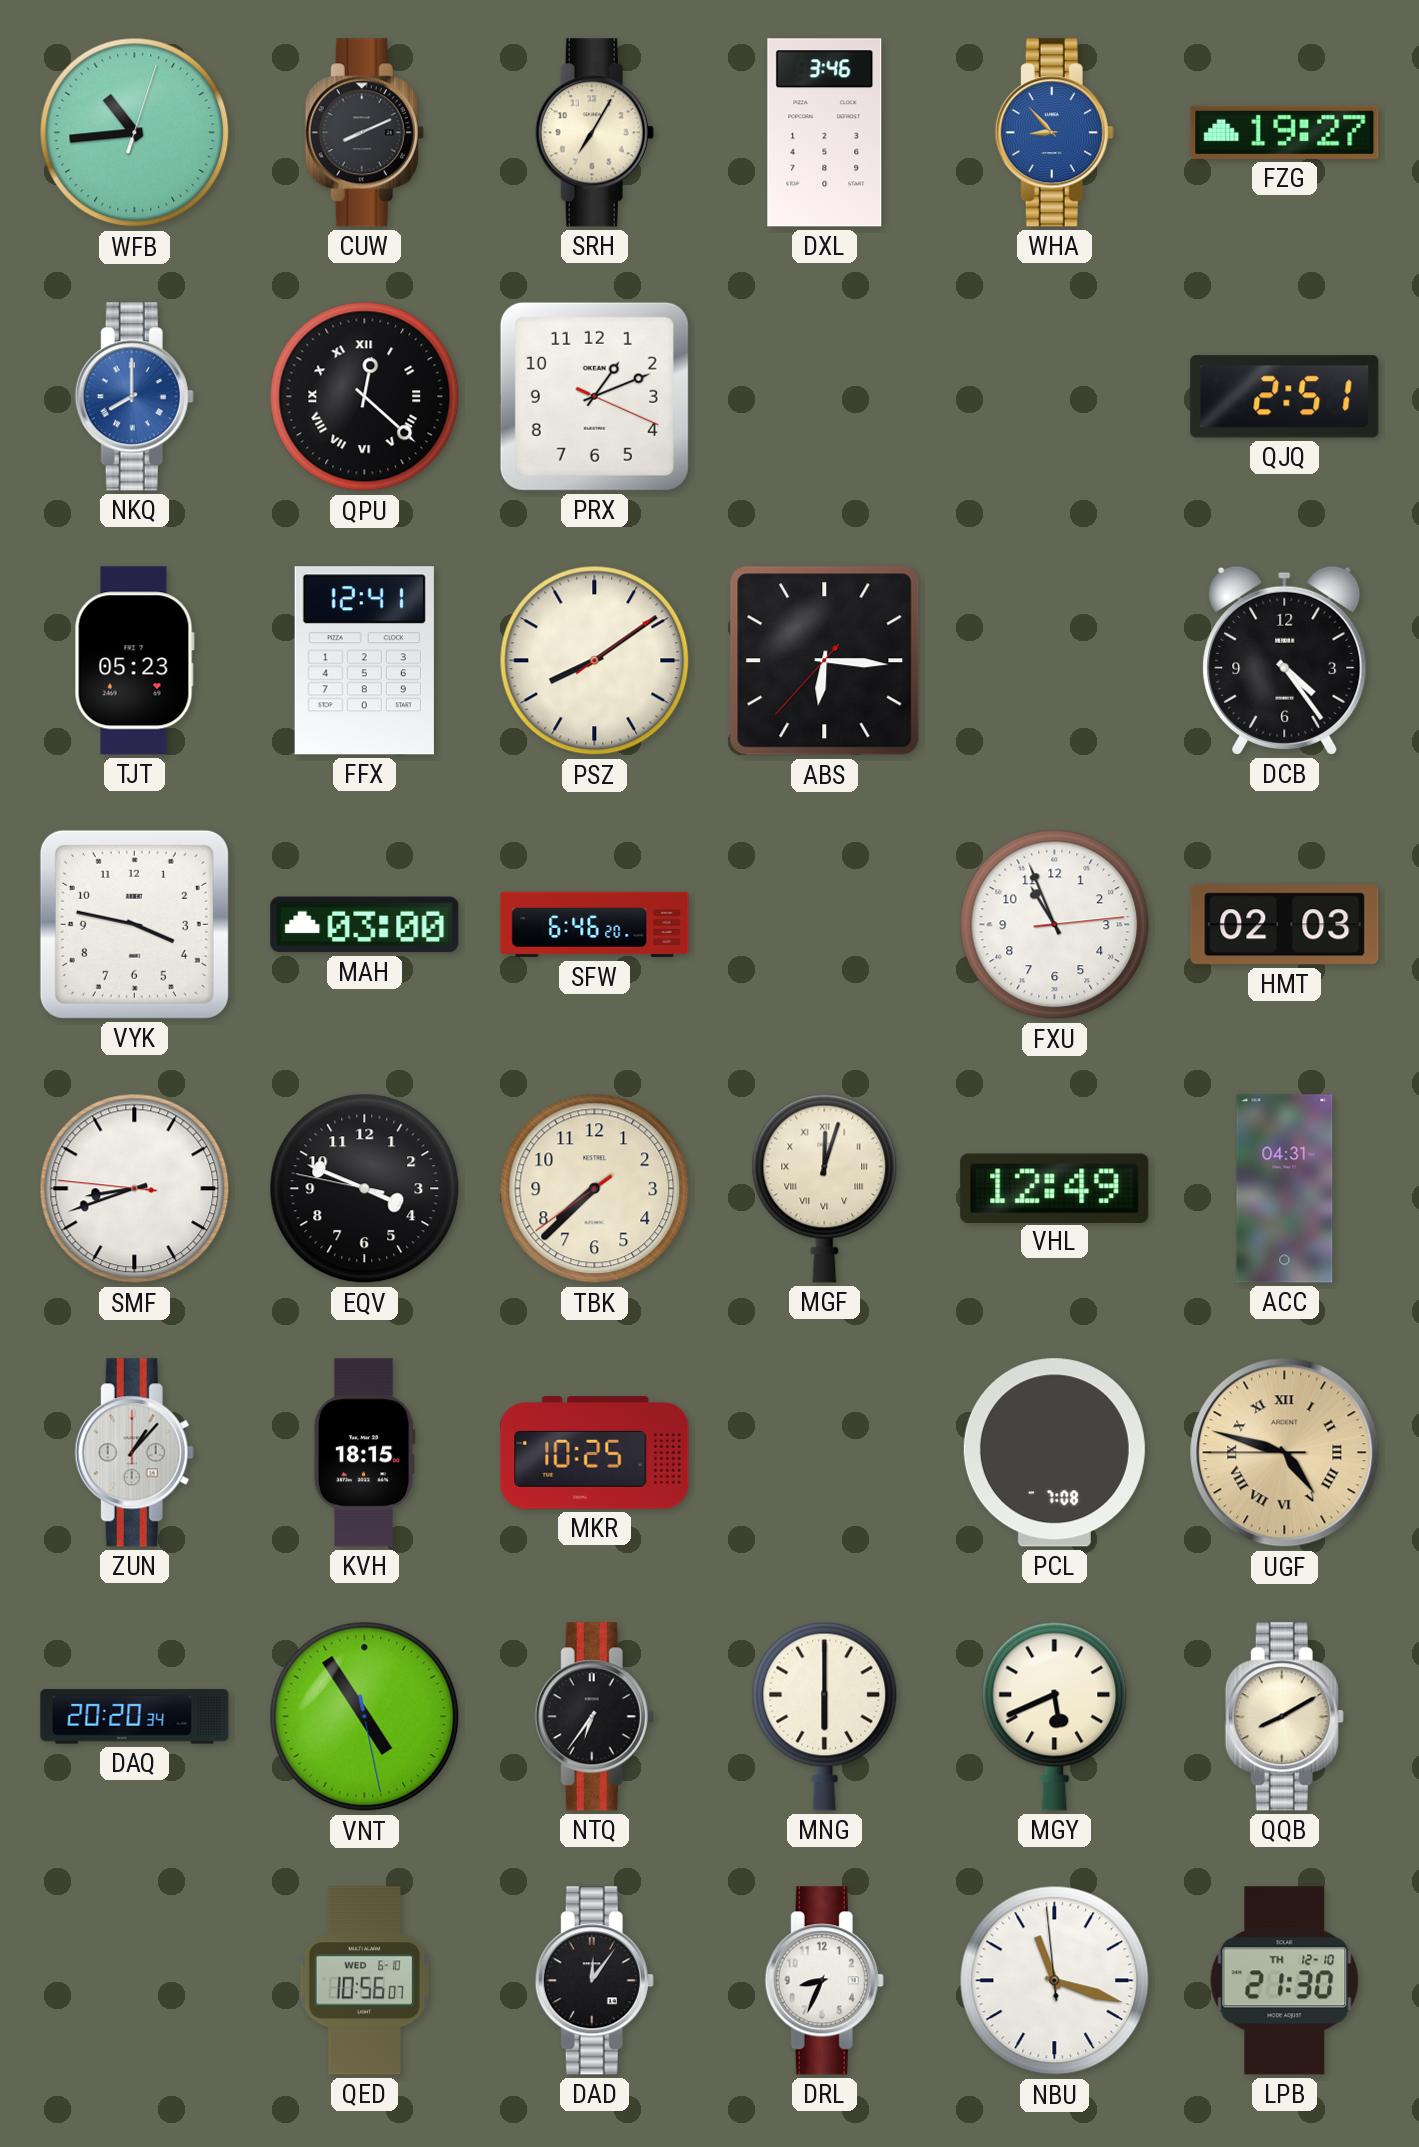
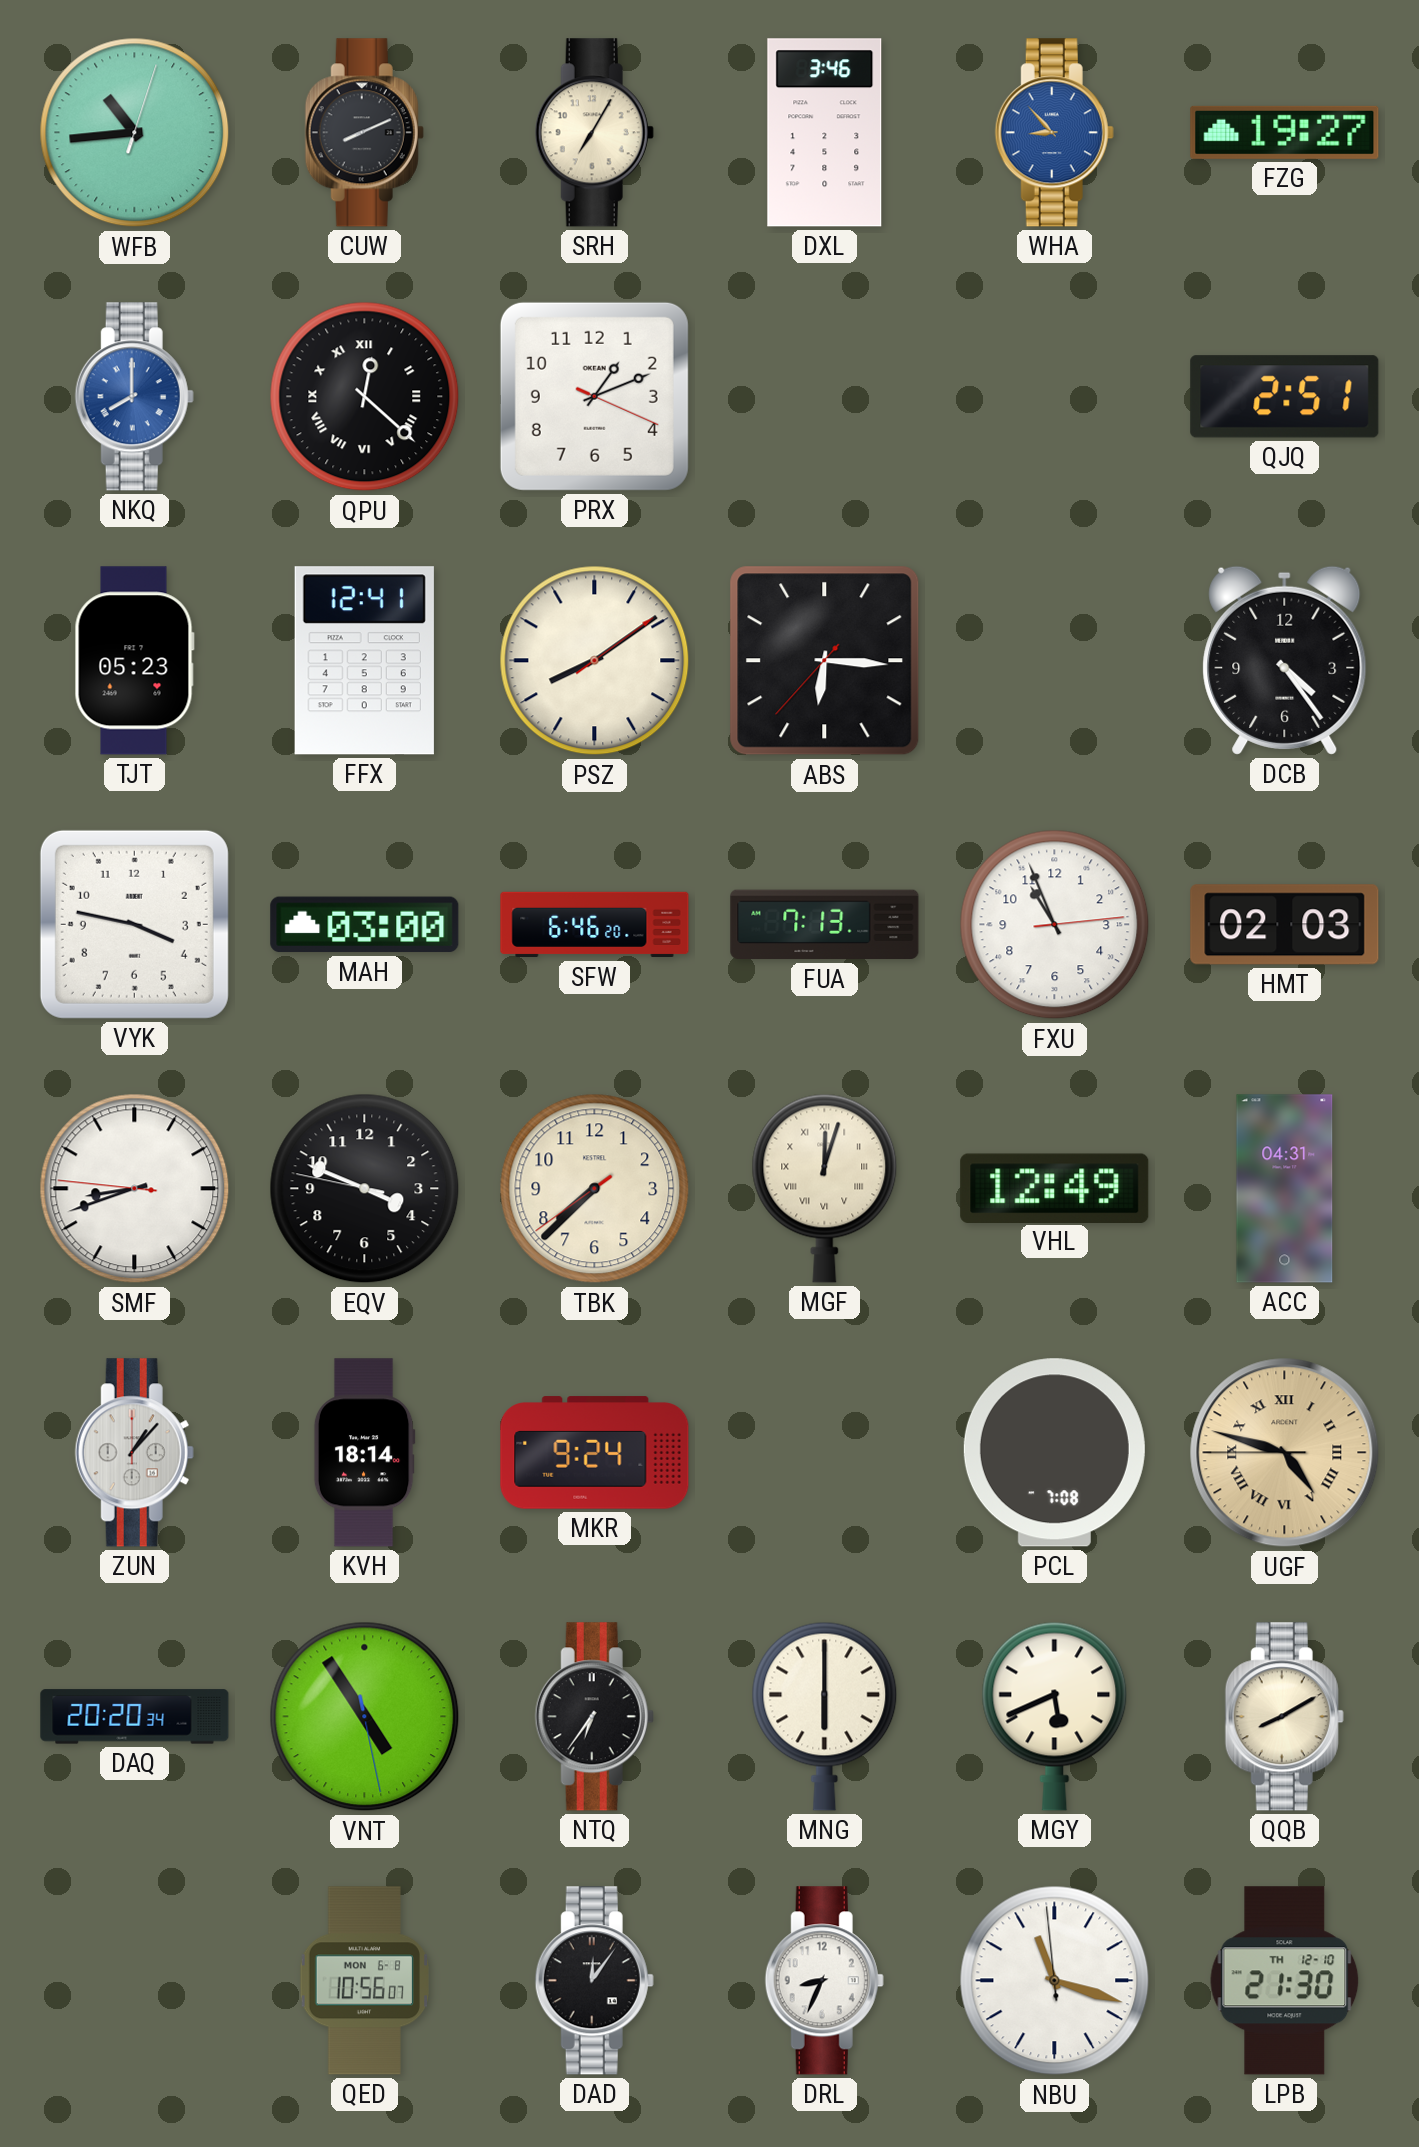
FUA: none -> 7:13
KVH: 18:15 -> 18:14
MKR: 10:25 -> 9:24
QED date: WED 6-10 -> MON 6-8
